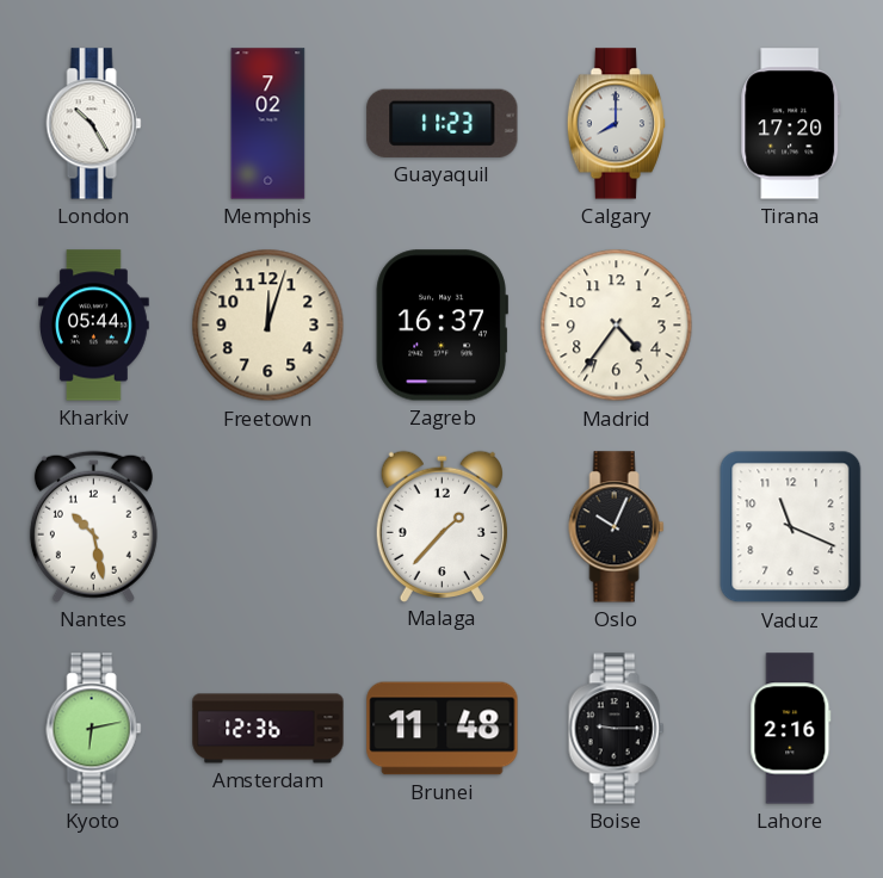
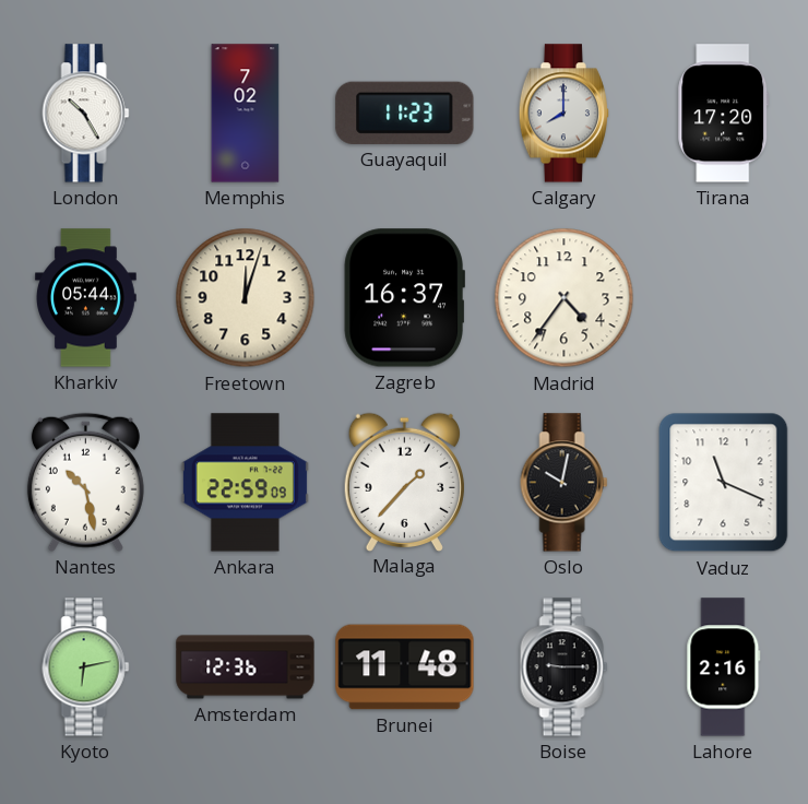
Ankara: none -> 22:59
Oslo: 10:04 -> 10:02
